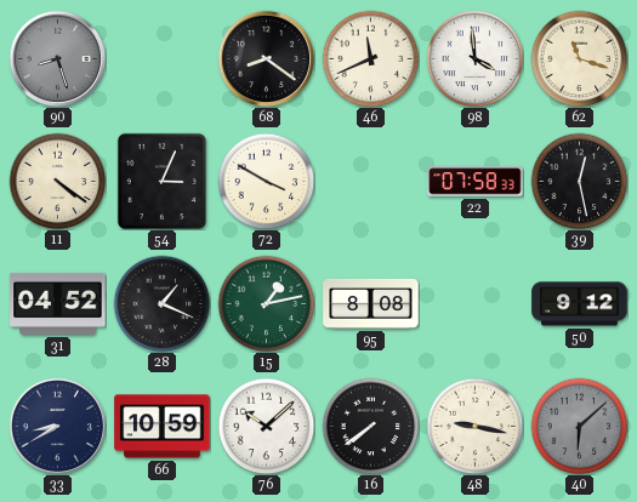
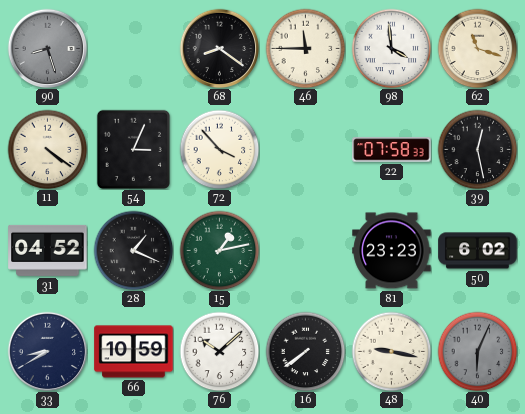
46: 11:41 -> 11:45
72: 3:50 -> 3:53
95: 8:08 -> none
81: none -> 23:23
50: 9:12 -> 6:02
40: 6:08 -> 6:04
